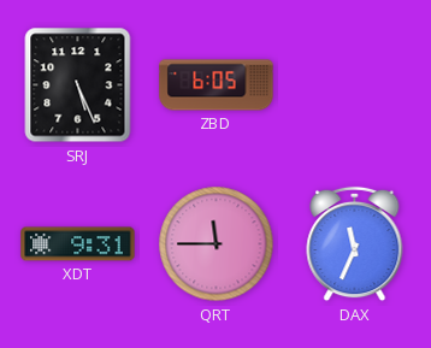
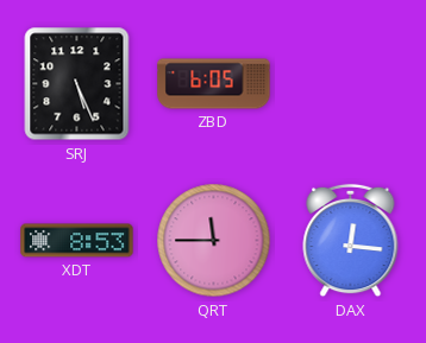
XDT: 9:31 -> 8:53
DAX: 11:34 -> 12:16
